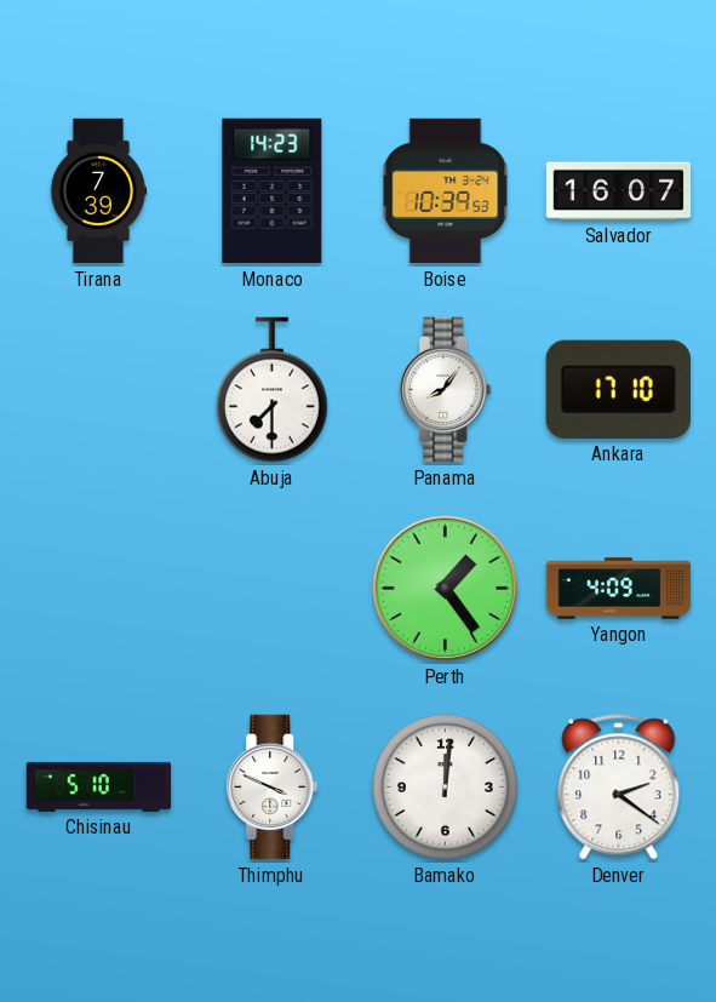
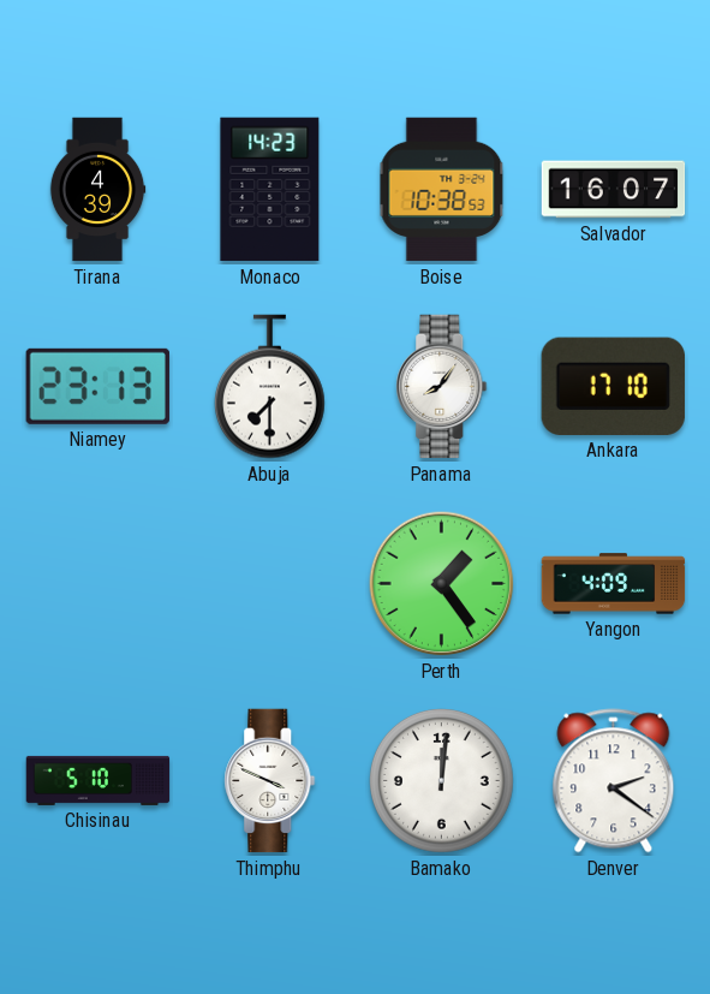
Tirana: 7:39 -> 4:39
Boise: 10:39 -> 10:38
Niamey: none -> 23:13
